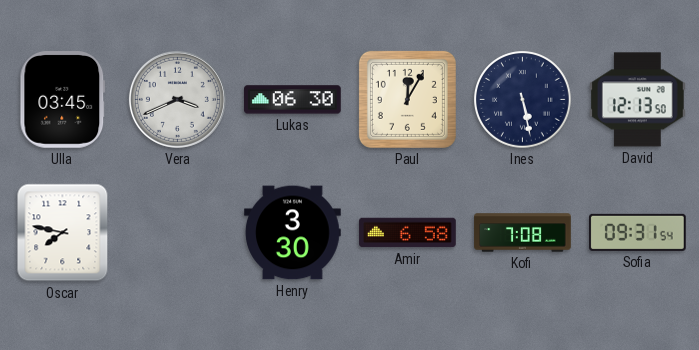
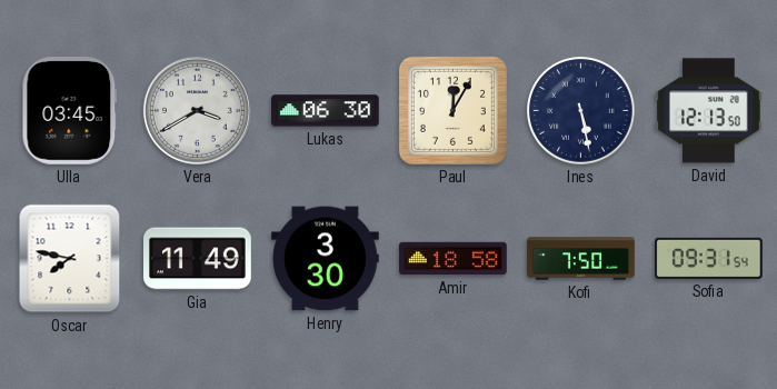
Vera: 3:41 -> 3:40
Gia: none -> 11:49
Amir: 6:58 -> 18:58
Kofi: 7:08 -> 7:50
